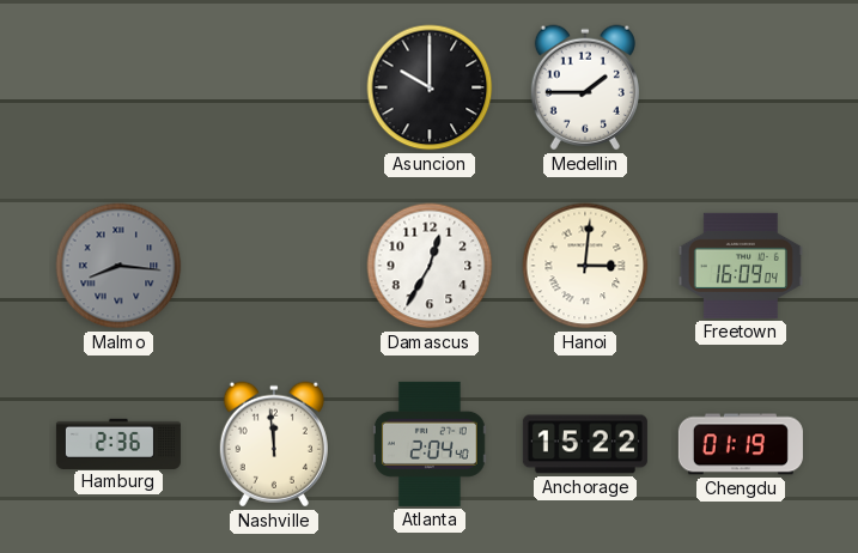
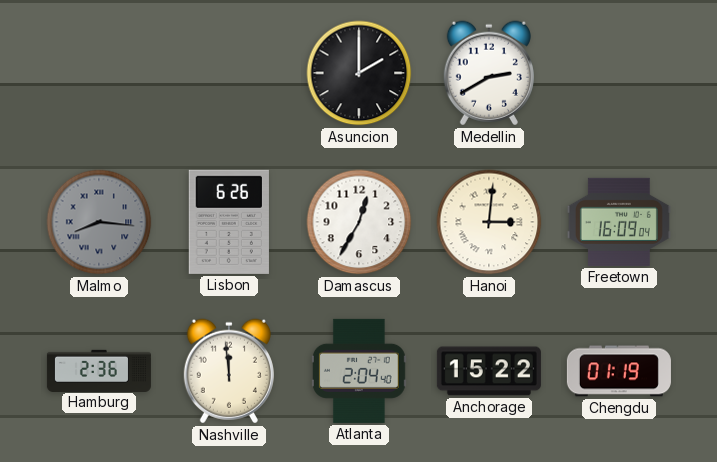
Asuncion: 10:00 -> 2:00
Medellin: 1:45 -> 2:40
Lisbon: none -> 6:26
